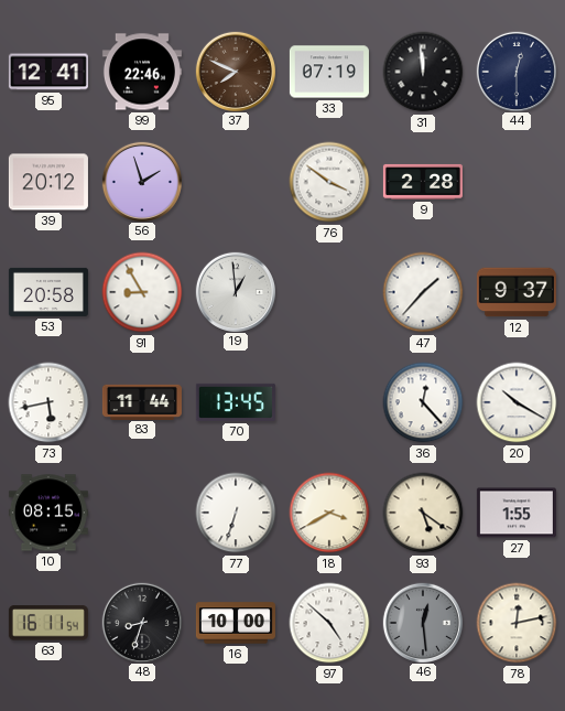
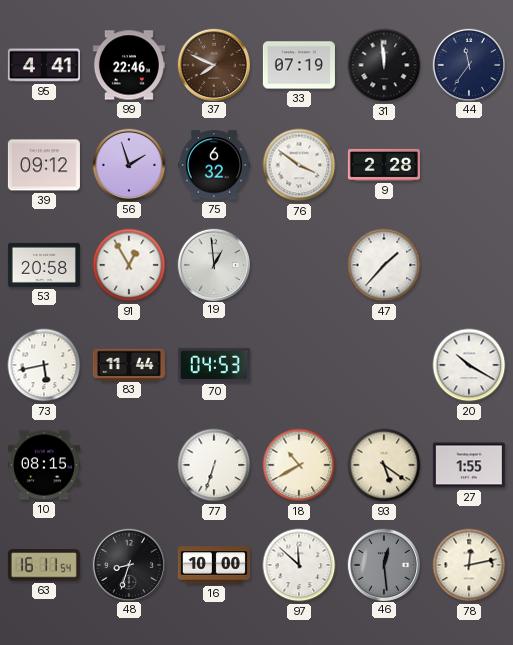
95: 12:41 -> 4:41
44: 12:30 -> 11:36
39: 20:12 -> 09:12
75: none -> 6:32
91: 8:55 -> 12:55
12: 9:37 -> none
70: 13:45 -> 04:53
36: 12:23 -> none
18: 3:40 -> 10:40
97: 4:52 -> 11:52
